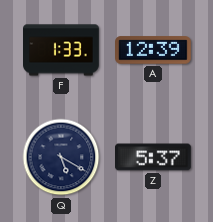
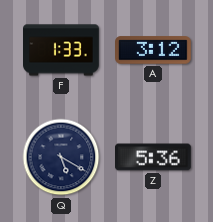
A: 12:39 -> 3:12
Z: 5:37 -> 5:36
